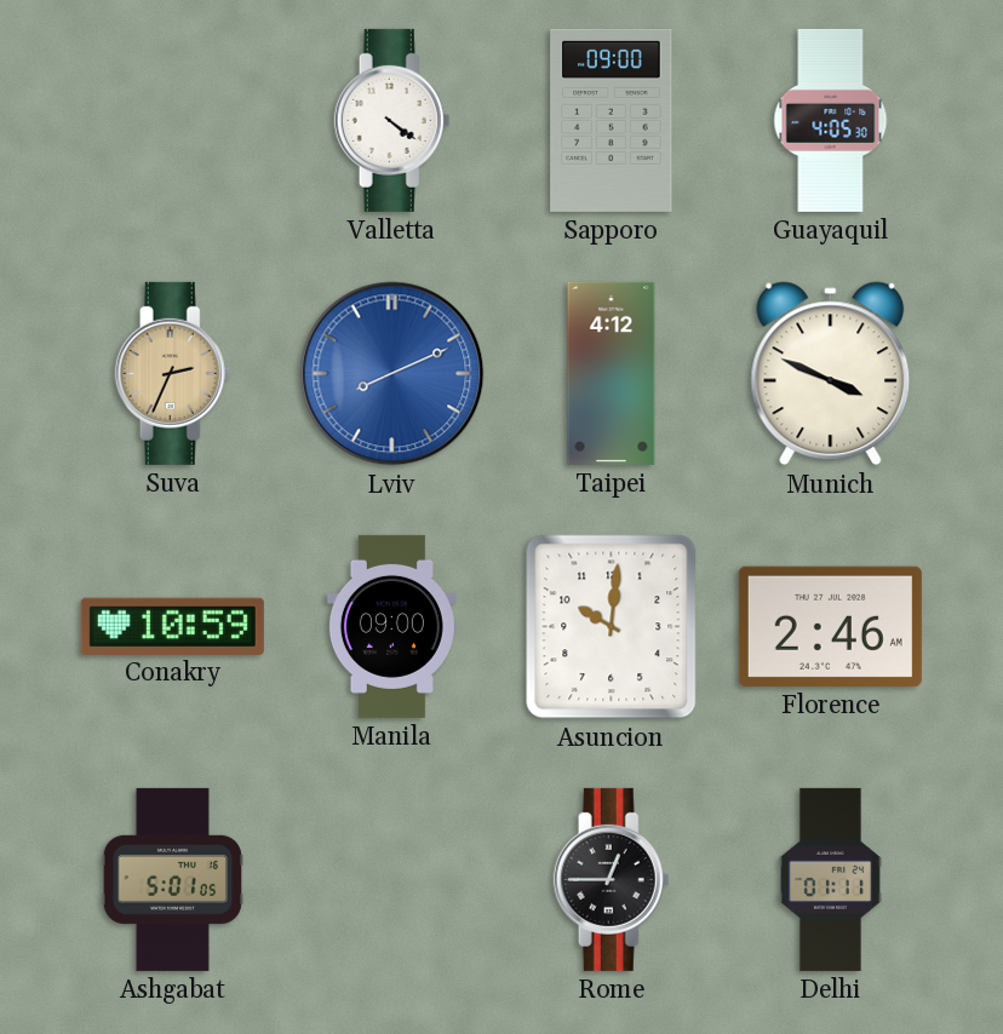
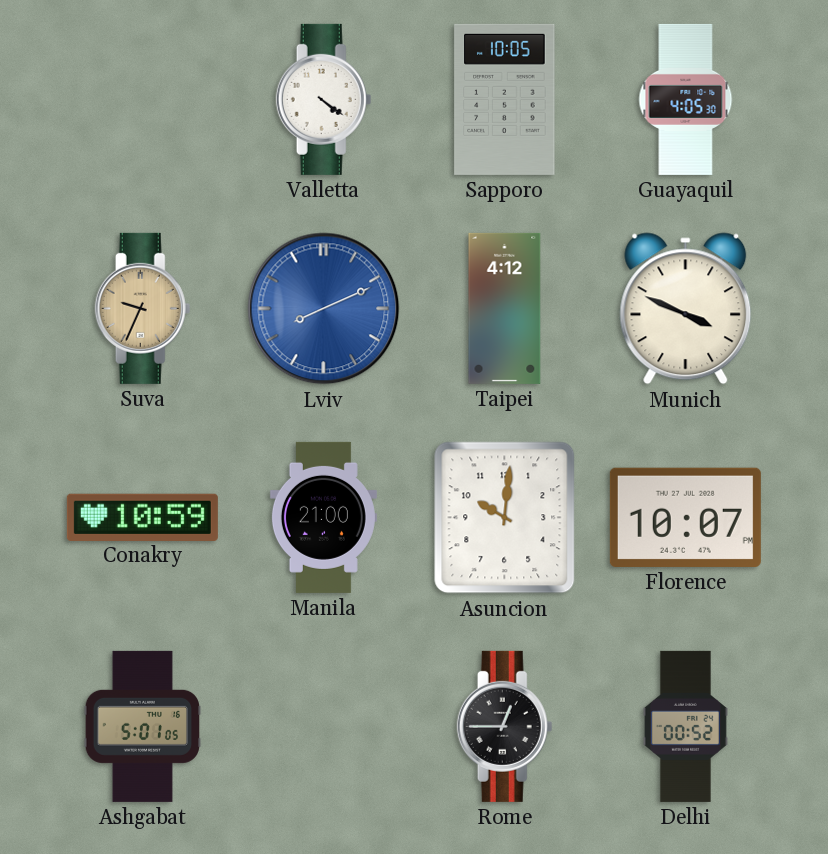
Sapporo: 09:00 -> 10:05
Suva: 2:34 -> 9:34
Manila: 09:00 -> 21:00
Florence: 2:46 -> 10:07
Delhi: 01:11 -> 00:52
